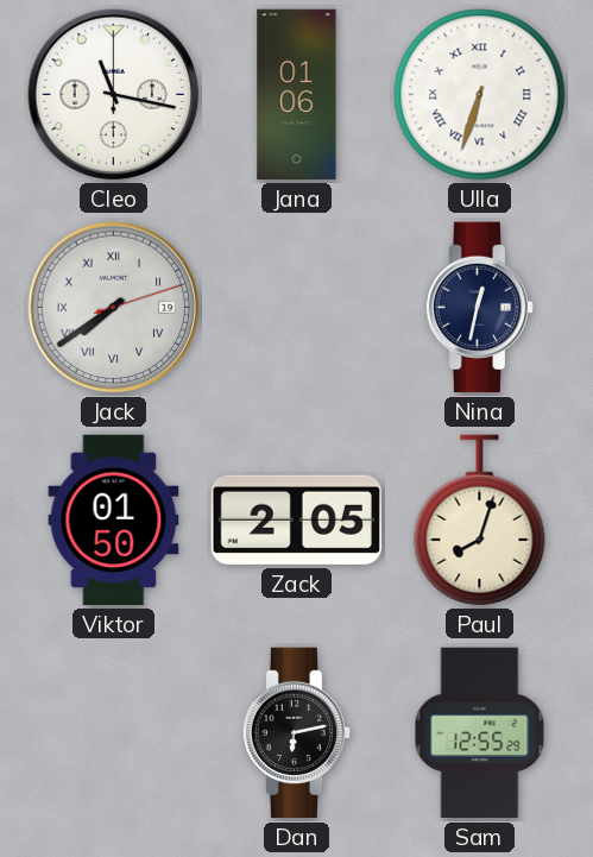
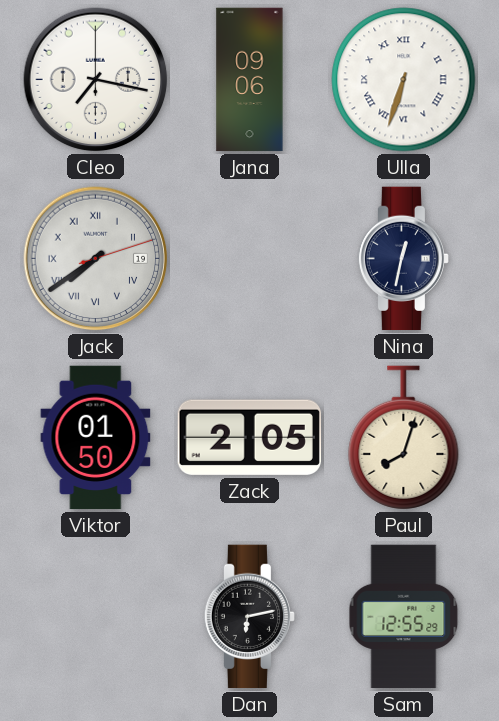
Cleo: 11:17 -> 7:17
Jana: 01:06 -> 09:06
